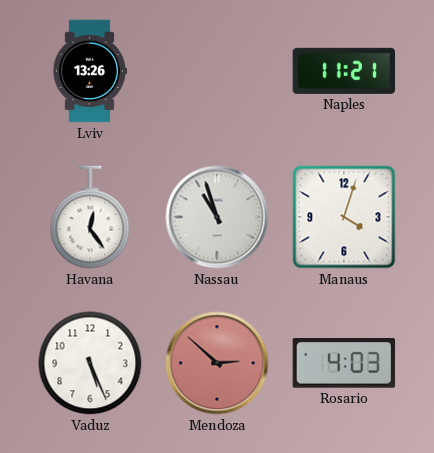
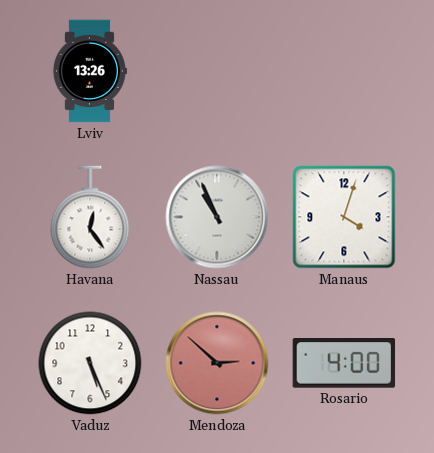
Naples: 11:21 -> none
Nassau: 10:57 -> 10:56
Rosario: 4:03 -> 4:00
